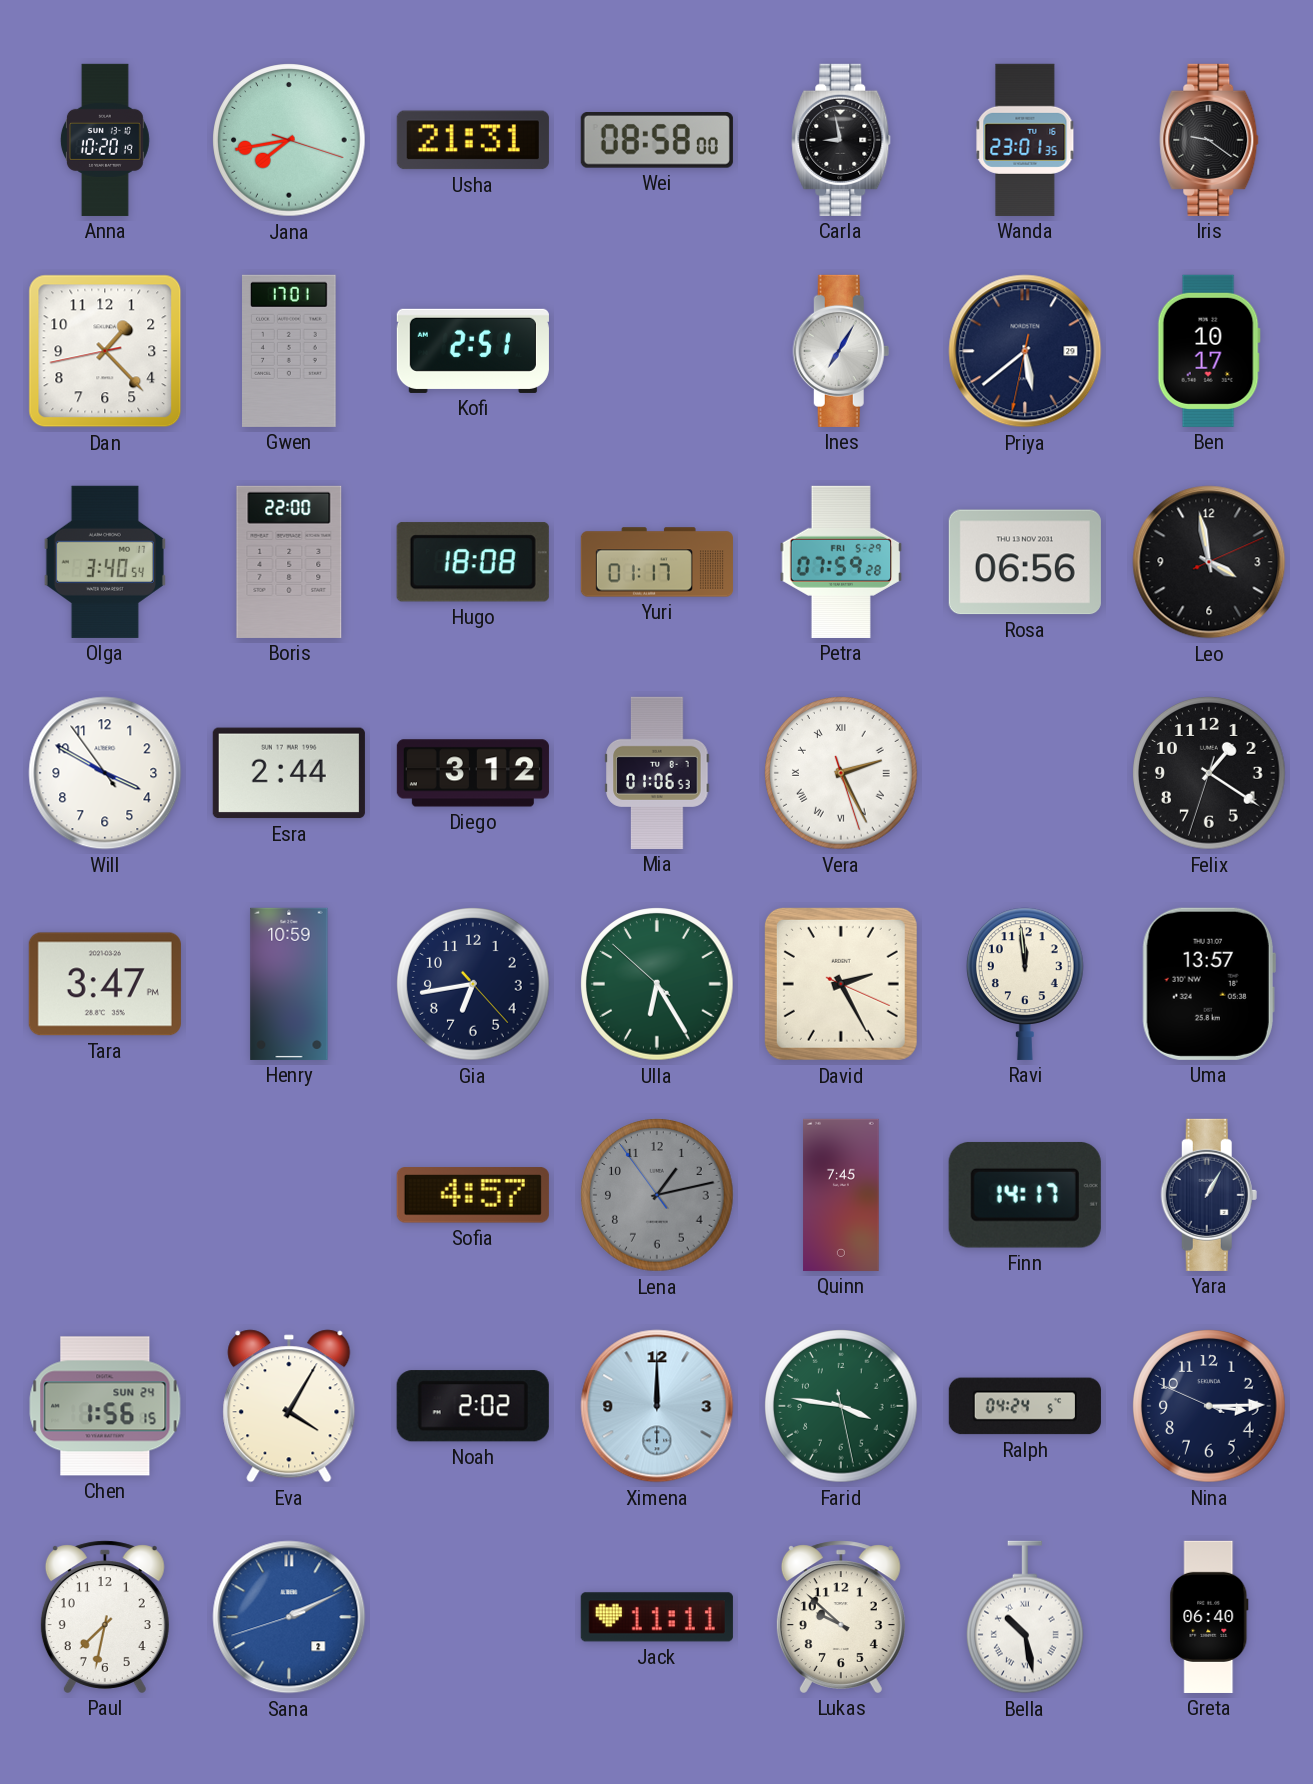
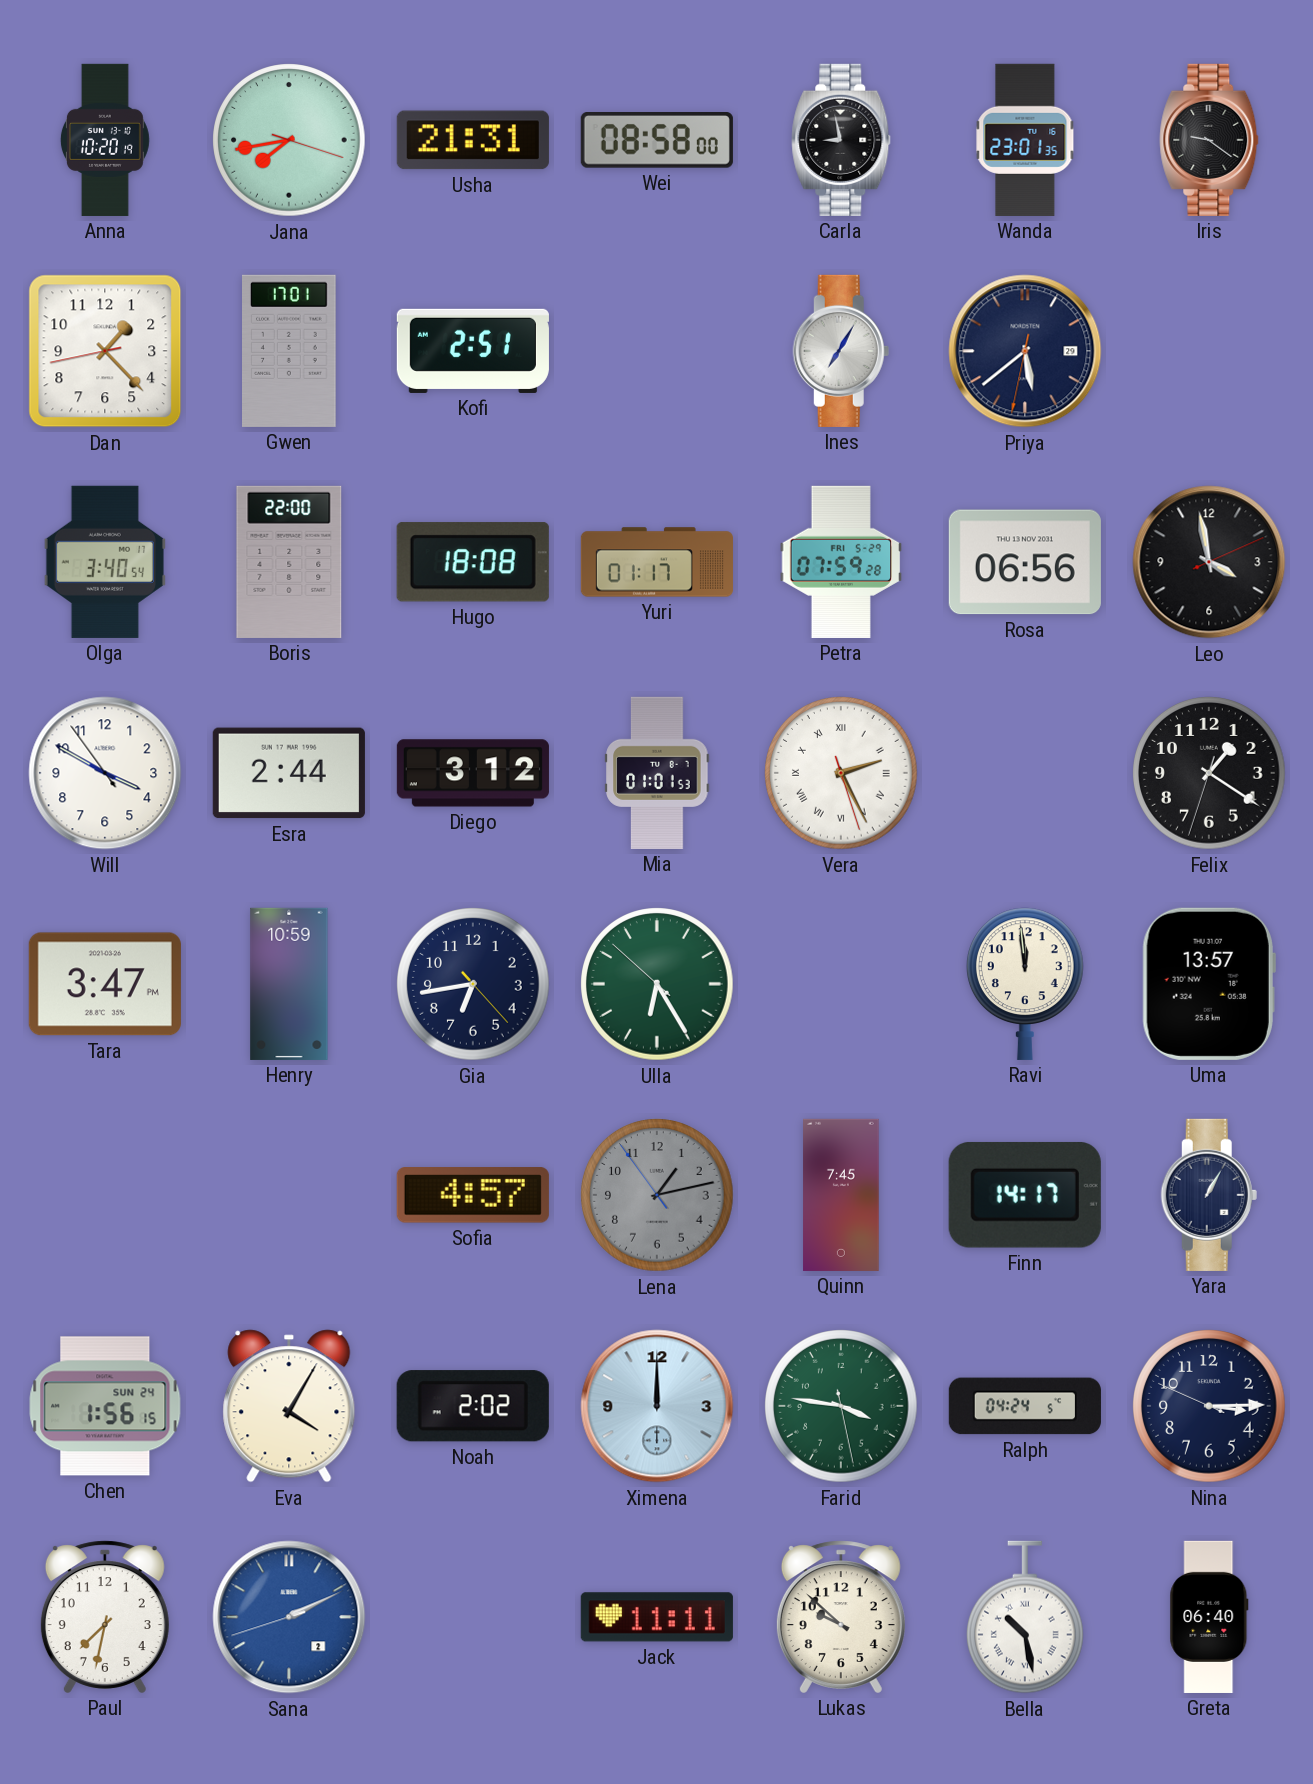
Ben: 10:17 -> none
Mia: 01:06 -> 01:01
David: 2:25 -> none
